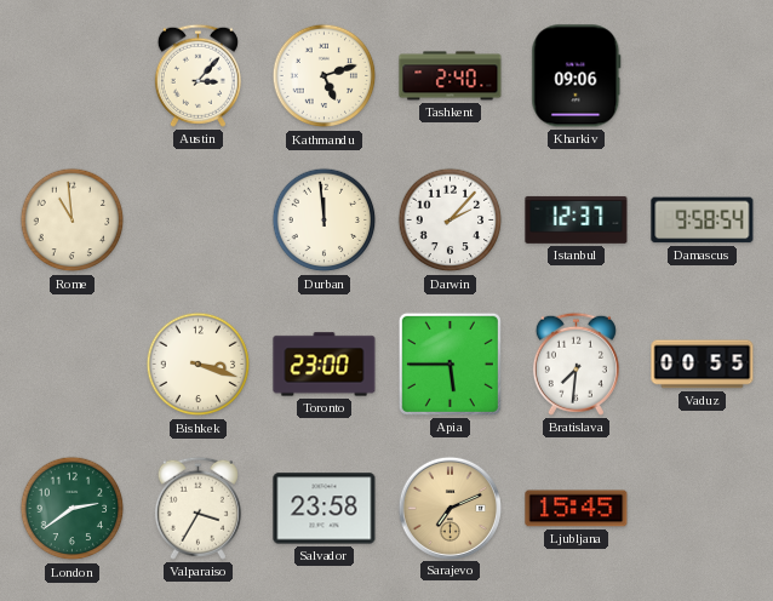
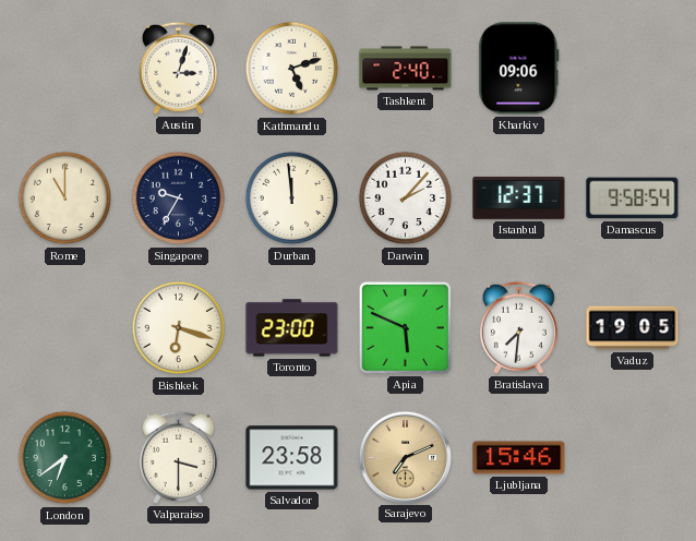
Austin: 3:07 -> 3:03
Rome: 10:59 -> 11:00
Singapore: none -> 9:35
Bishkek: 3:18 -> 6:18
Apia: 5:45 -> 5:49
Vaduz: 00:55 -> 19:05
London: 2:39 -> 6:39
Valparaiso: 3:35 -> 3:30
Ljubljana: 15:45 -> 15:46
